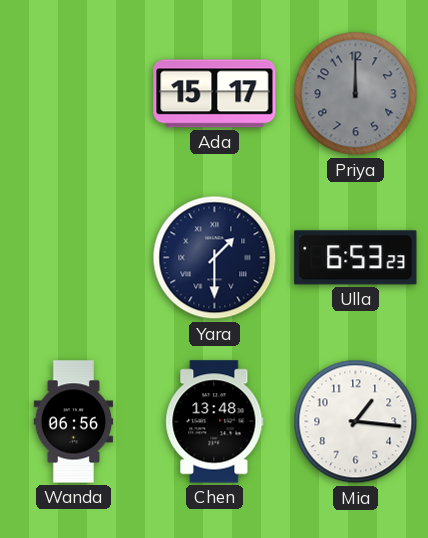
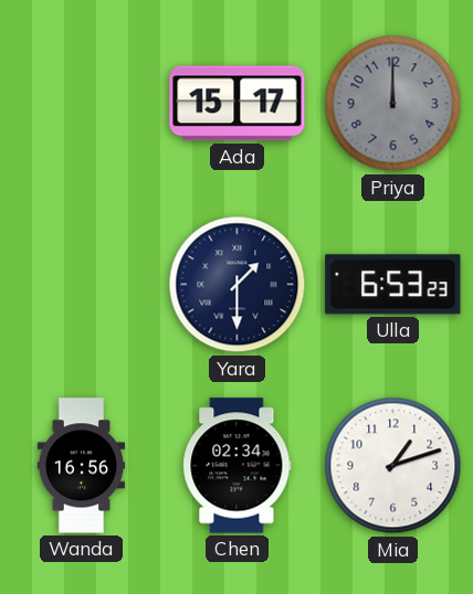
Wanda: 06:56 -> 16:56
Chen: 13:48 -> 02:34
Mia: 1:16 -> 1:12
